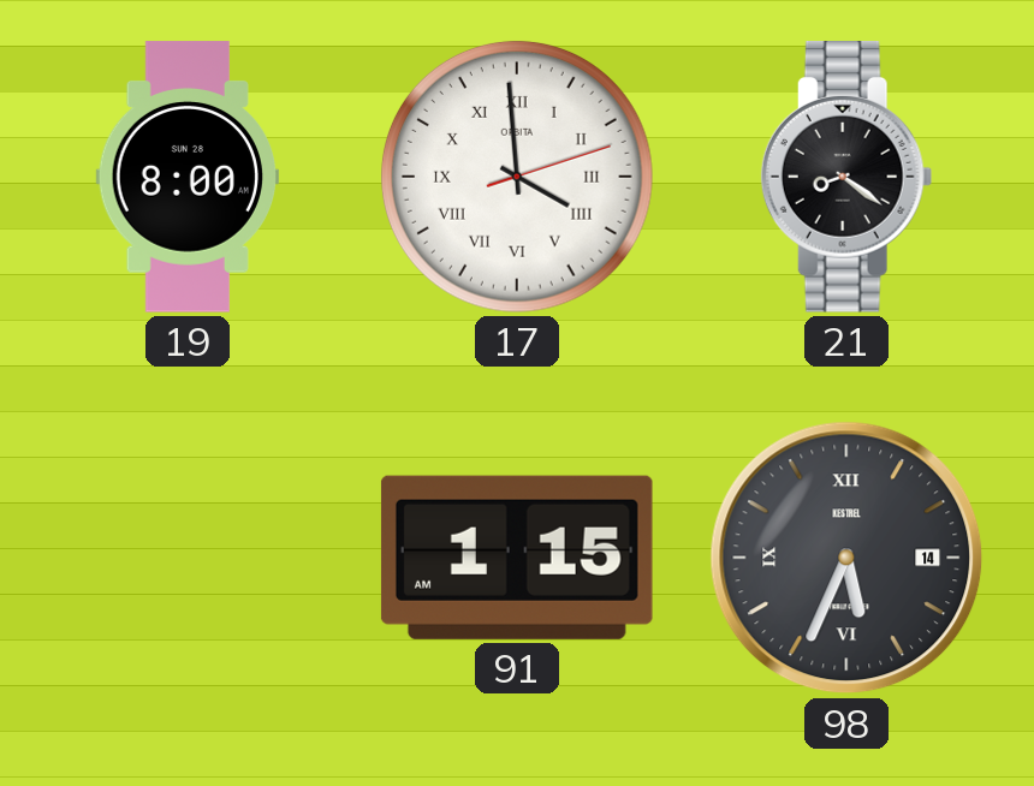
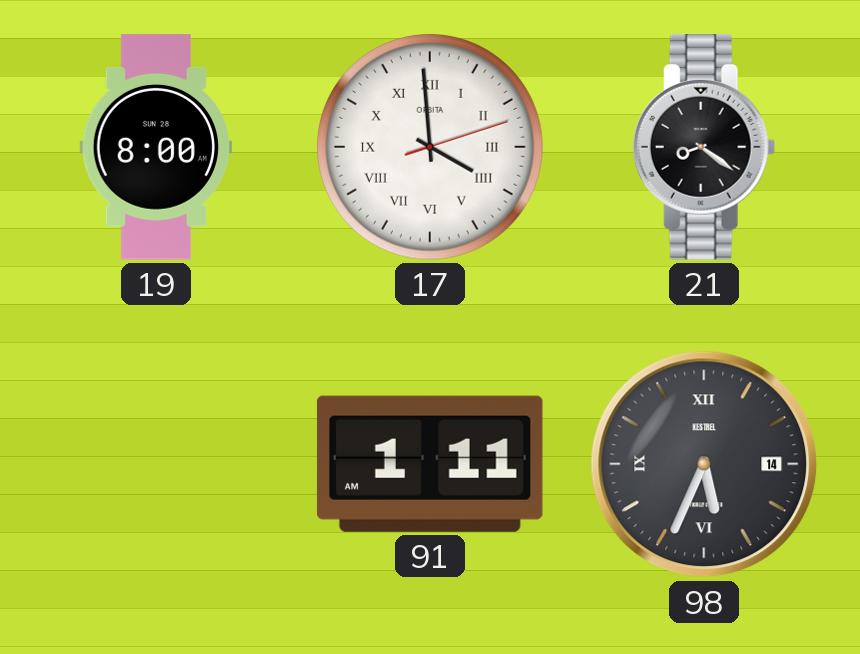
91: 1:15 -> 1:11
